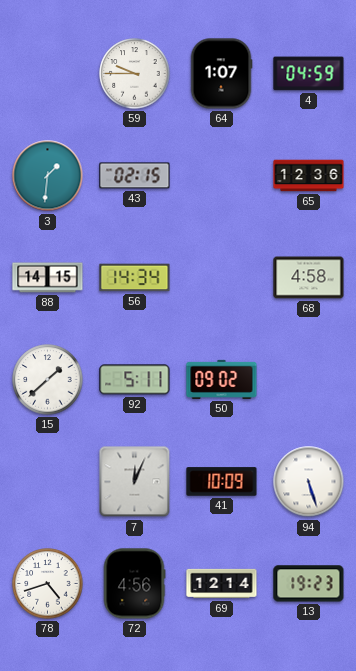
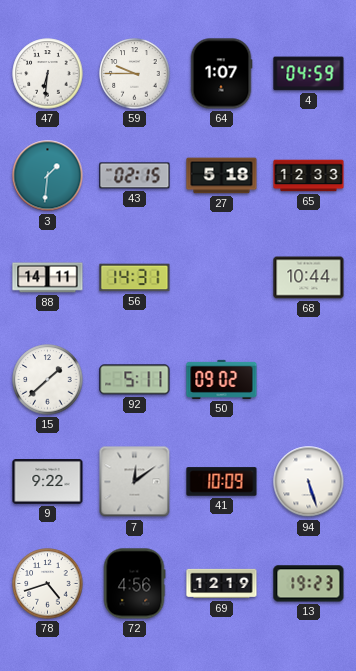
47: none -> 6:31
27: none -> 5:18
65: 12:36 -> 12:33
88: 14:15 -> 14:11
56: 14:34 -> 14:31
68: 4:58 -> 10:44
9: none -> 9:22
7: 12:04 -> 12:09
69: 12:14 -> 12:19
